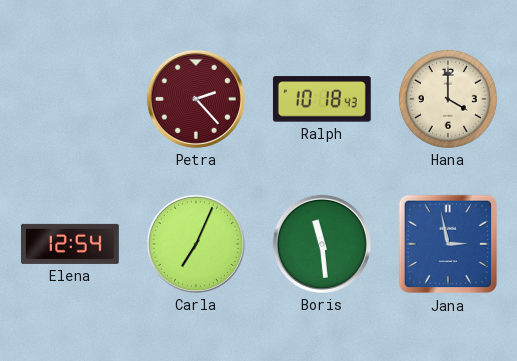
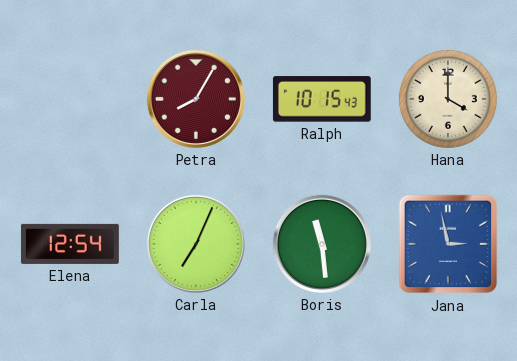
Petra: 2:23 -> 8:05
Ralph: 10:18 -> 10:15
